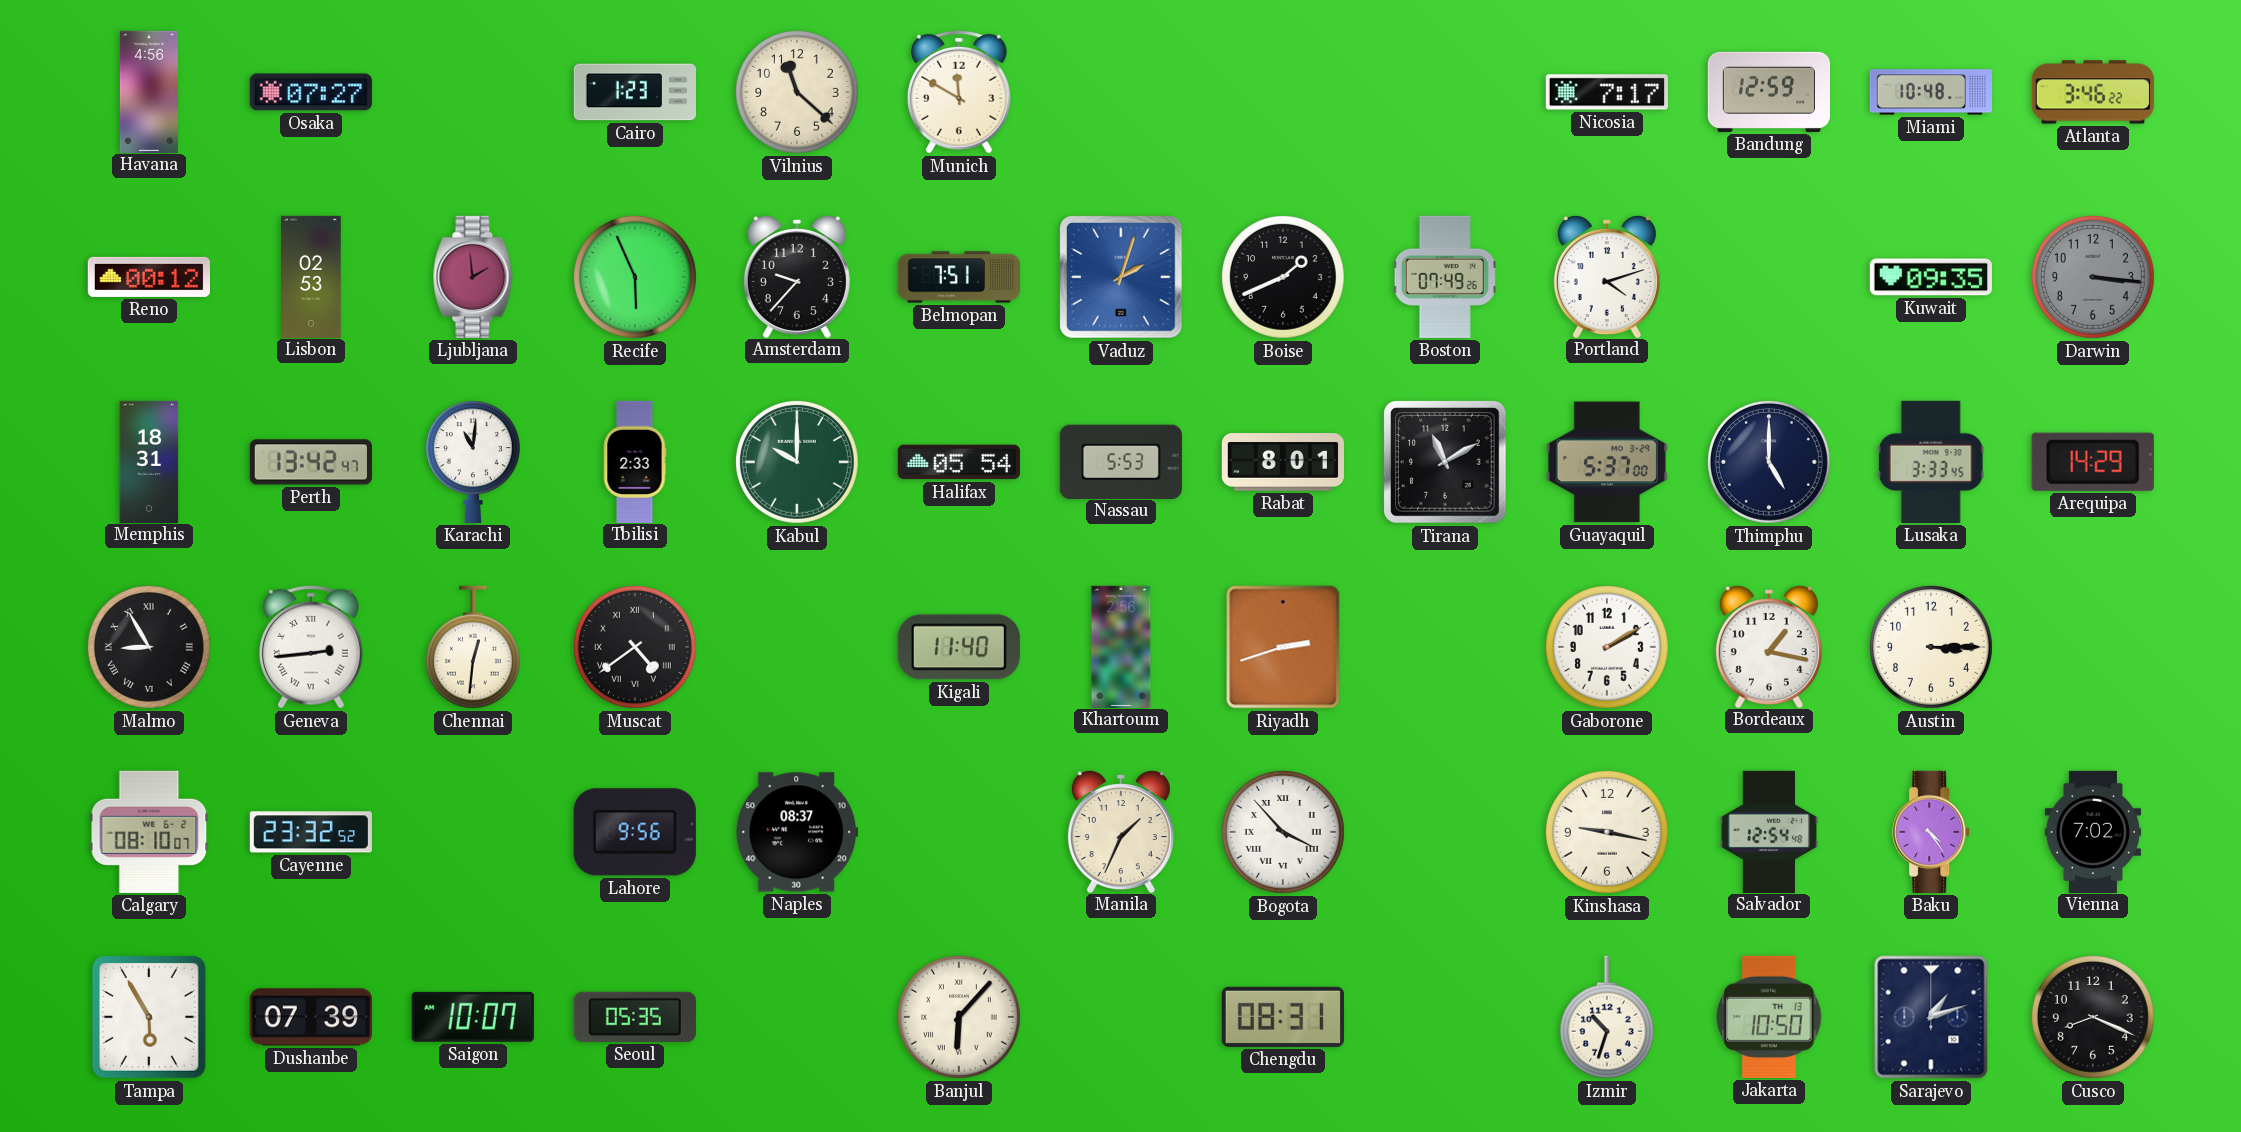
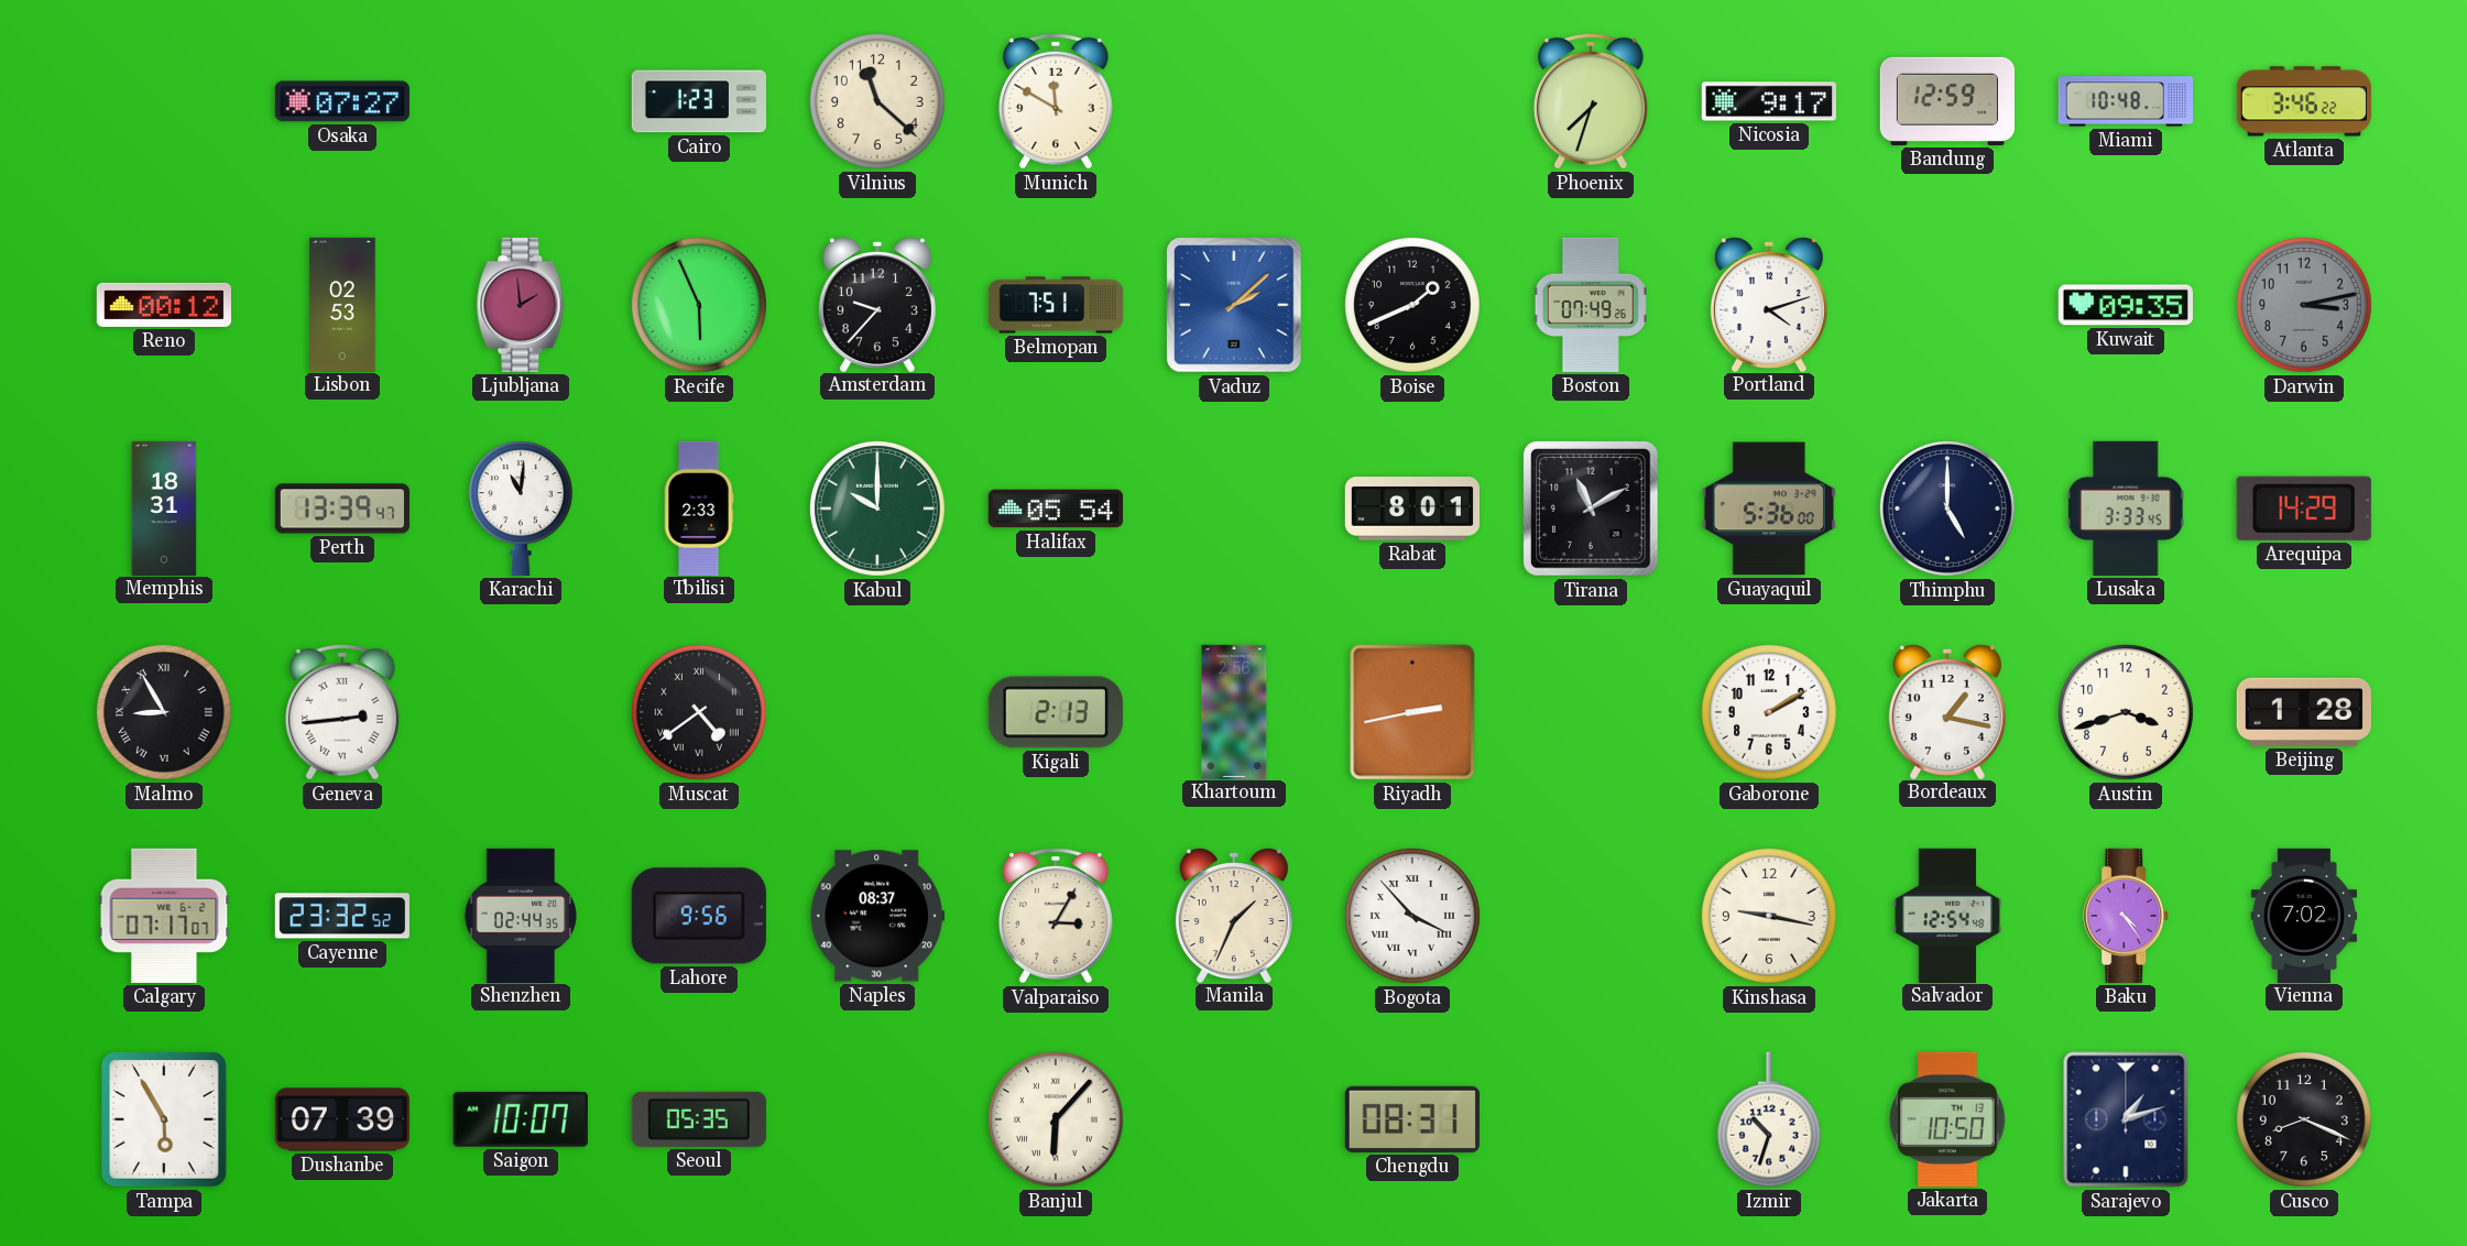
Havana: 4:56 -> none
Phoenix: none -> 7:33
Nicosia: 7:17 -> 9:17
Vaduz: 2:03 -> 2:08
Darwin: 3:16 -> 3:13
Perth: 13:42 -> 13:39
Nassau: 5:53 -> none
Guayaquil: 5:37 -> 5:36
Chennai: 12:31 -> none
Kigali: 11:40 -> 2:13
Riyadh: 2:42 -> 2:43
Austin: 3:15 -> 3:42
Beijing: none -> 1:28
Calgary: 08:10 -> 07:17
Shenzhen: none -> 02:44
Valparaiso: none -> 3:05
